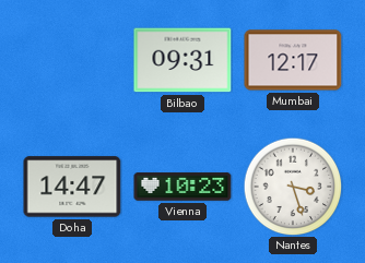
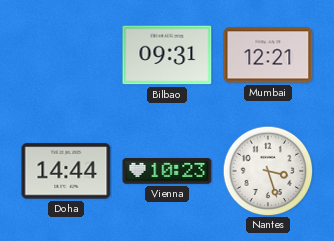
Mumbai: 12:17 -> 12:21
Doha: 14:47 -> 14:44
